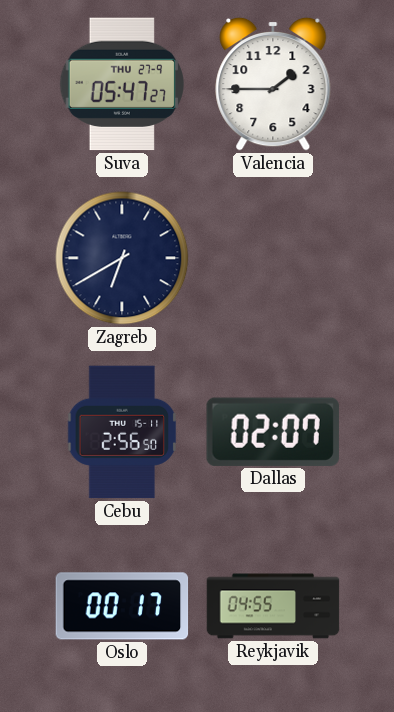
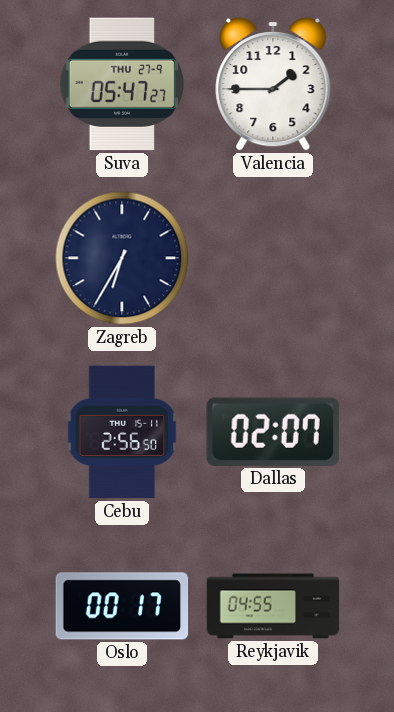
Zagreb: 6:40 -> 6:35
